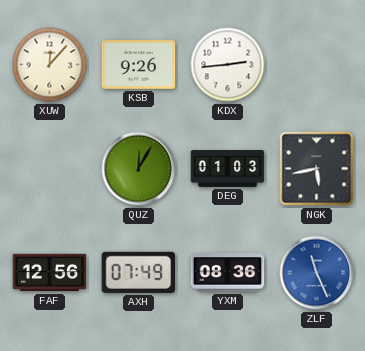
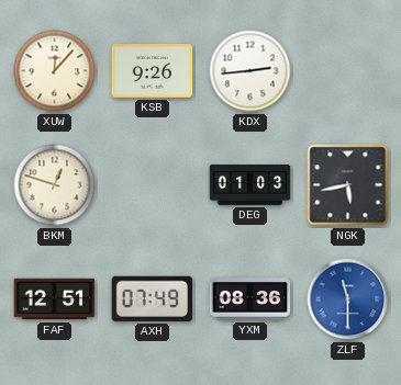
BKM: none -> 12:48
QUZ: 12:05 -> none
FAF: 12:56 -> 12:51
ZLF: 11:26 -> 11:30
